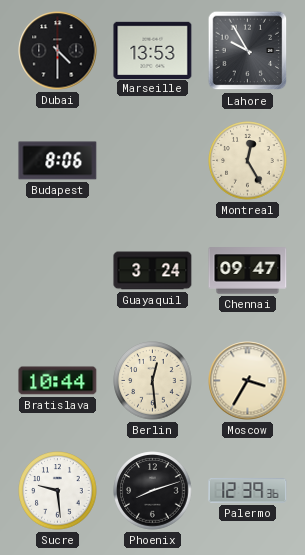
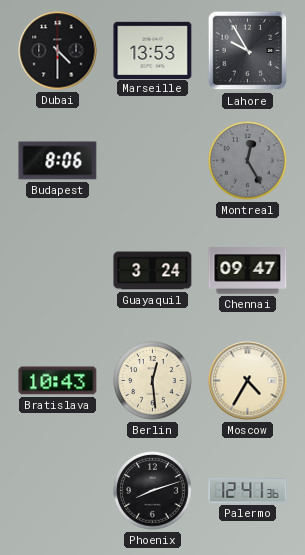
Montreal dial: cream -> grey
Bratislava: 10:44 -> 10:43
Moscow: 3:35 -> 4:35
Sucre: 9:29 -> none
Palermo: 12:39 -> 12:41
